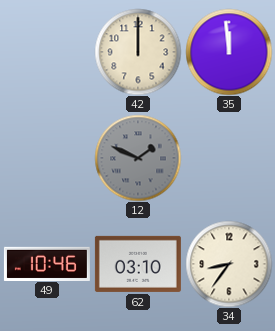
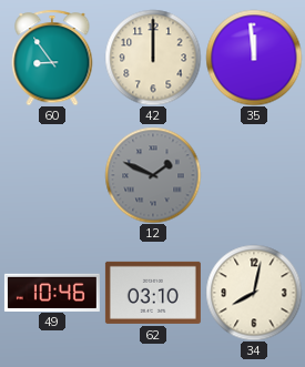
60: none -> 8:54
34: 8:36 -> 8:02
